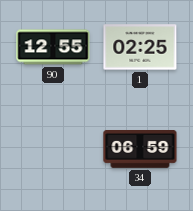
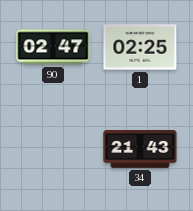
90: 12:55 -> 02:47
34: 06:59 -> 21:43
